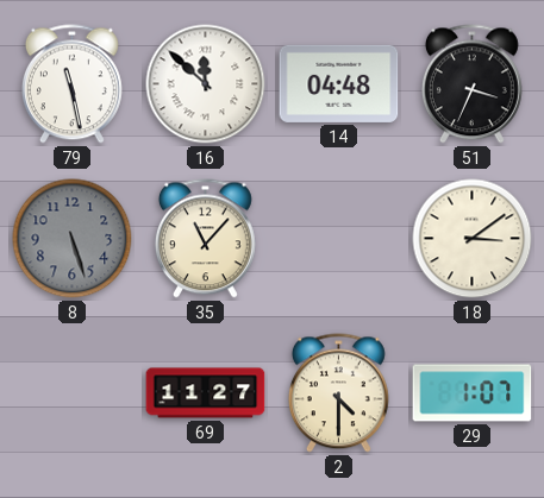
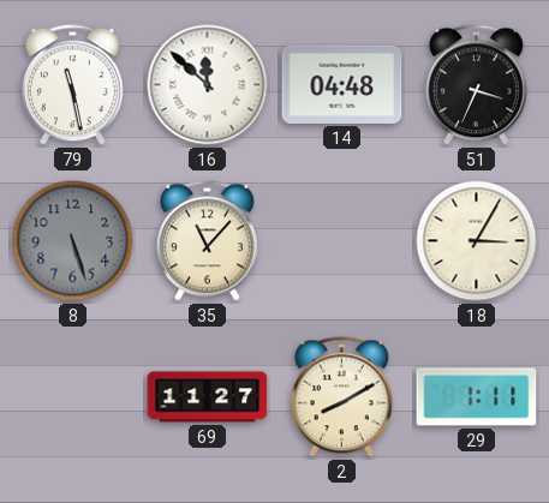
18: 3:09 -> 3:05
2: 4:30 -> 8:10
29: 1:07 -> 1:11
